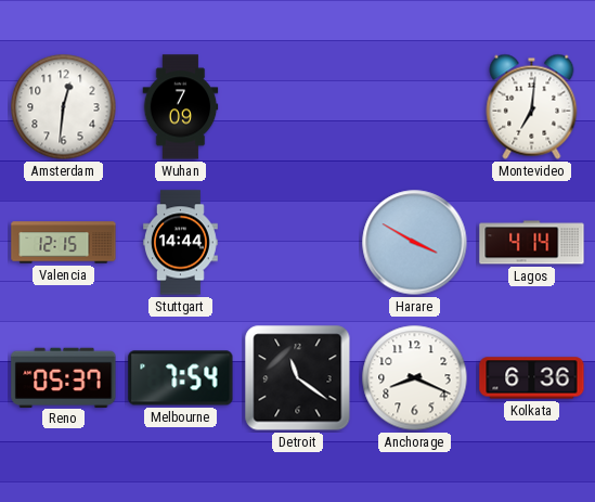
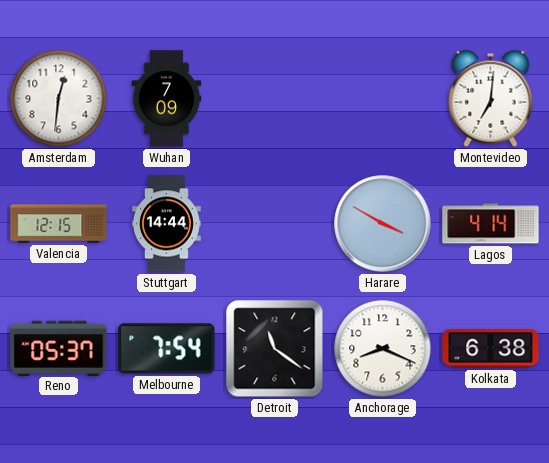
Kolkata: 6:36 -> 6:38
